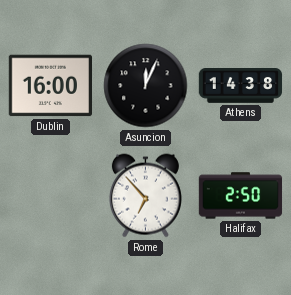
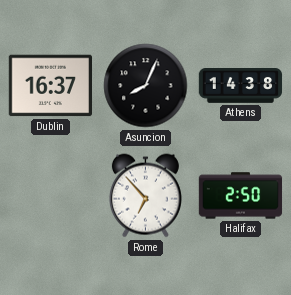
Dublin: 16:00 -> 16:37
Asuncion: 12:04 -> 8:04
